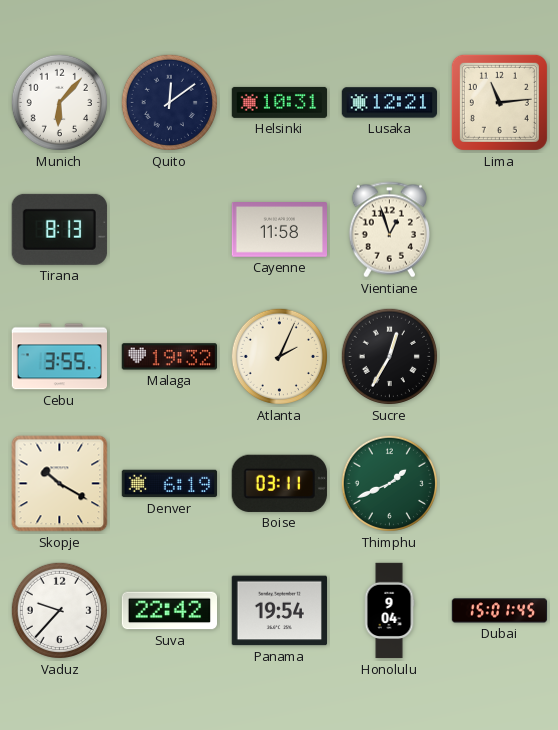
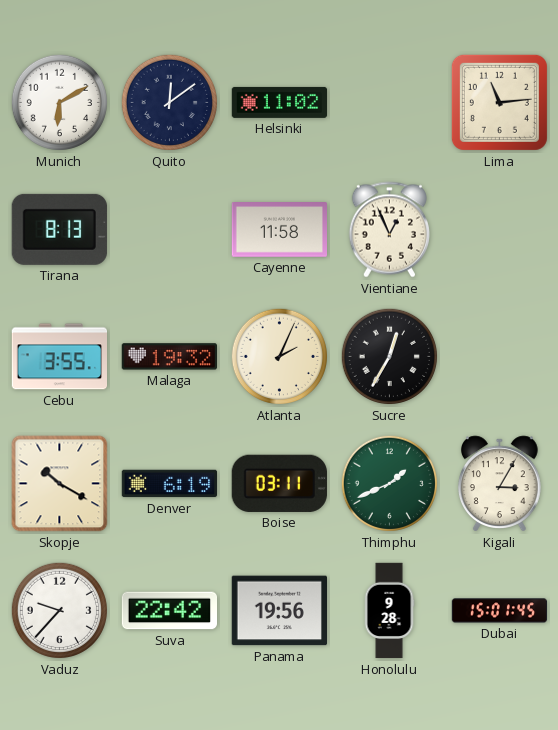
Munich: 6:07 -> 6:10
Helsinki: 10:31 -> 11:02
Lusaka: 12:21 -> none
Vientiane: 12:57 -> 12:56
Kigali: none -> 3:05
Panama: 19:54 -> 19:56
Honolulu: 9:04 -> 9:28
